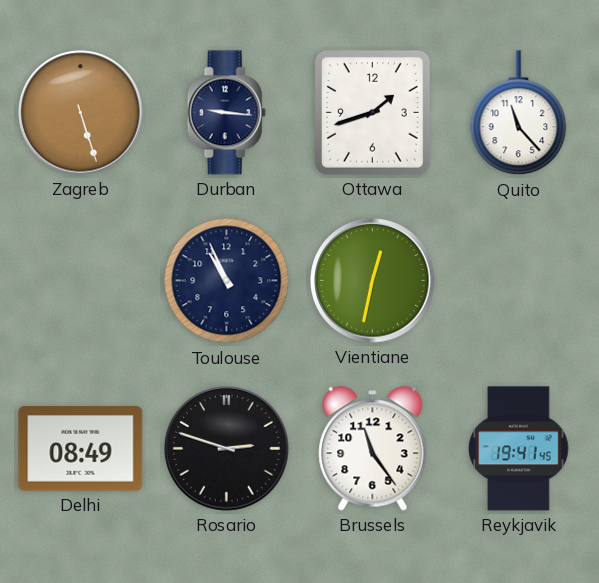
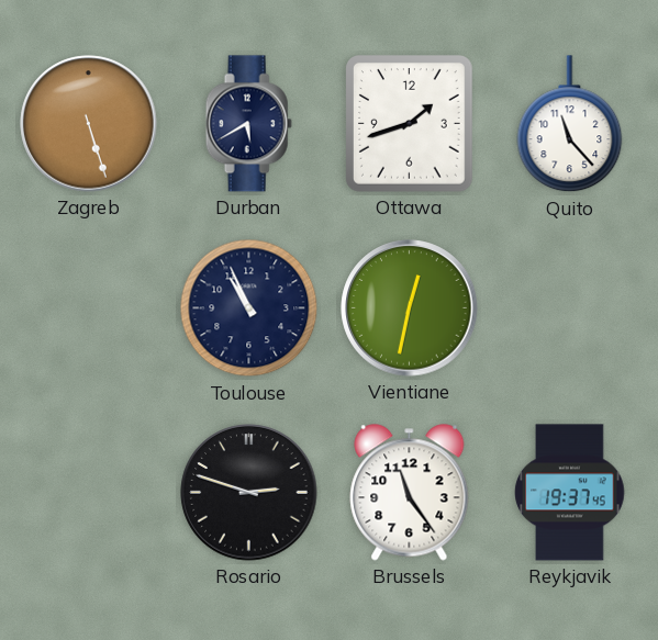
Durban: 9:16 -> 5:40
Delhi: 08:49 -> none
Reykjavik: 19:41 -> 19:37
